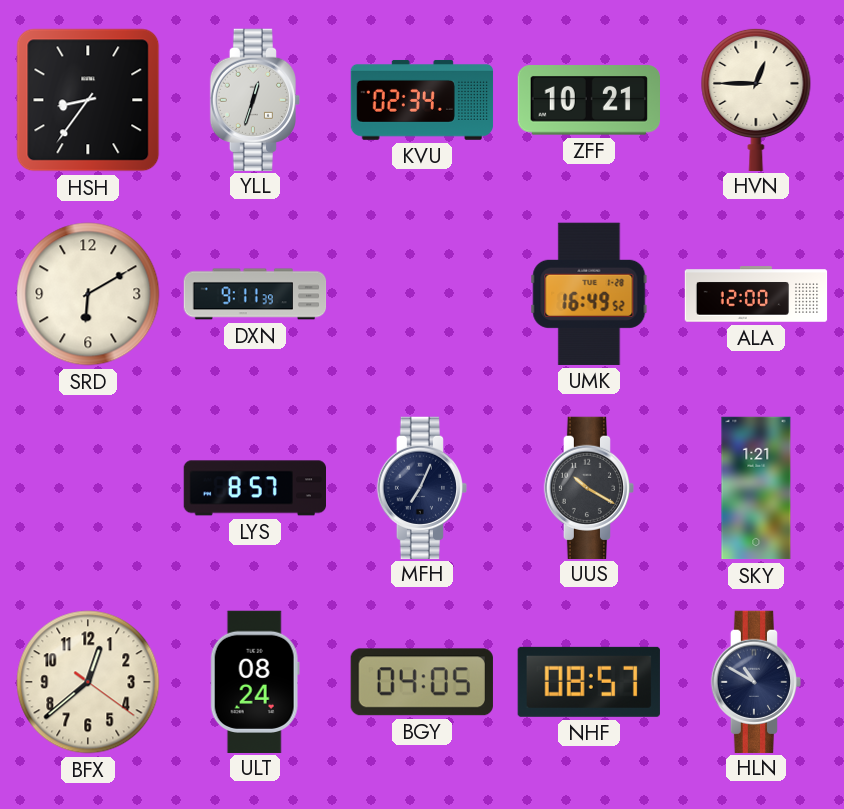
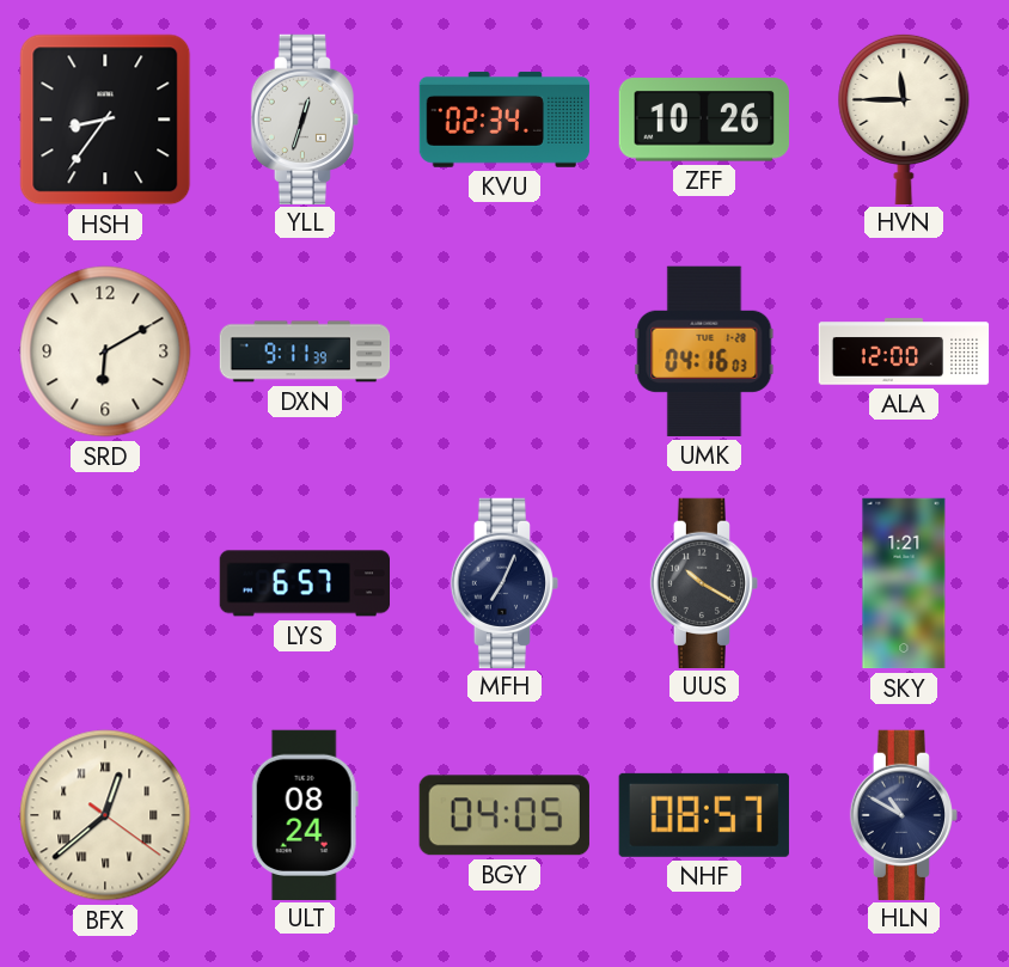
ZFF: 10:21 -> 10:26
HVN: 12:45 -> 11:45
UMK: 16:49 -> 04:16
LYS: 8:57 -> 6:57
BFX numerals: Arabic -> Roman
